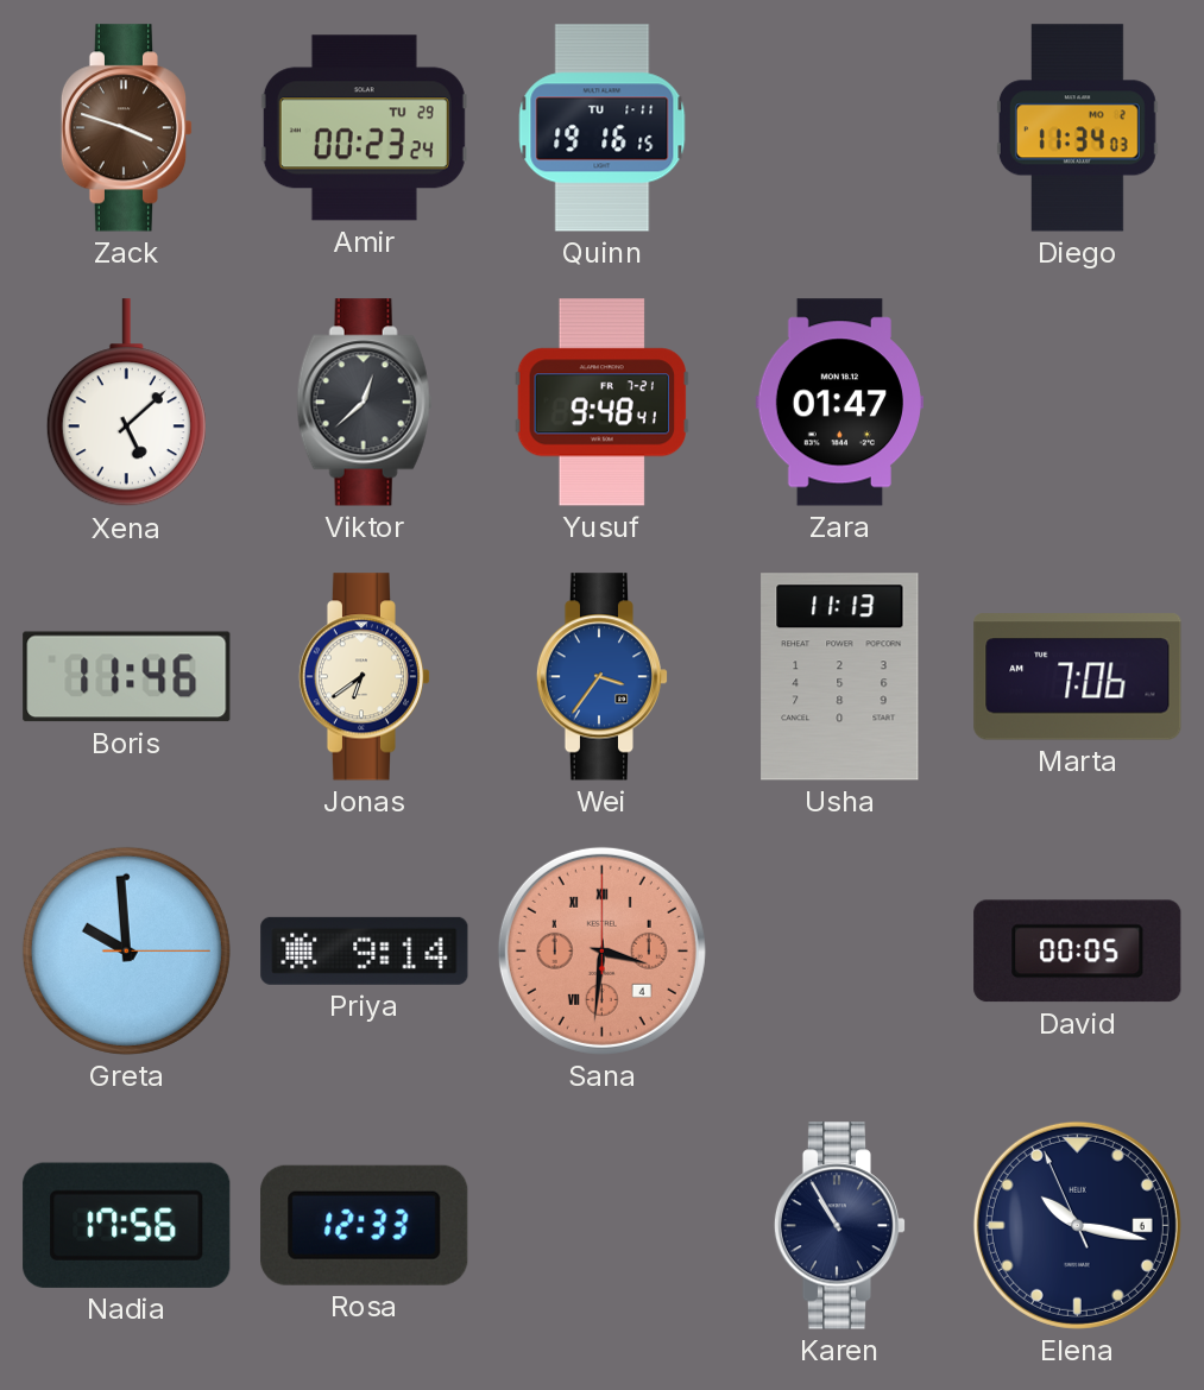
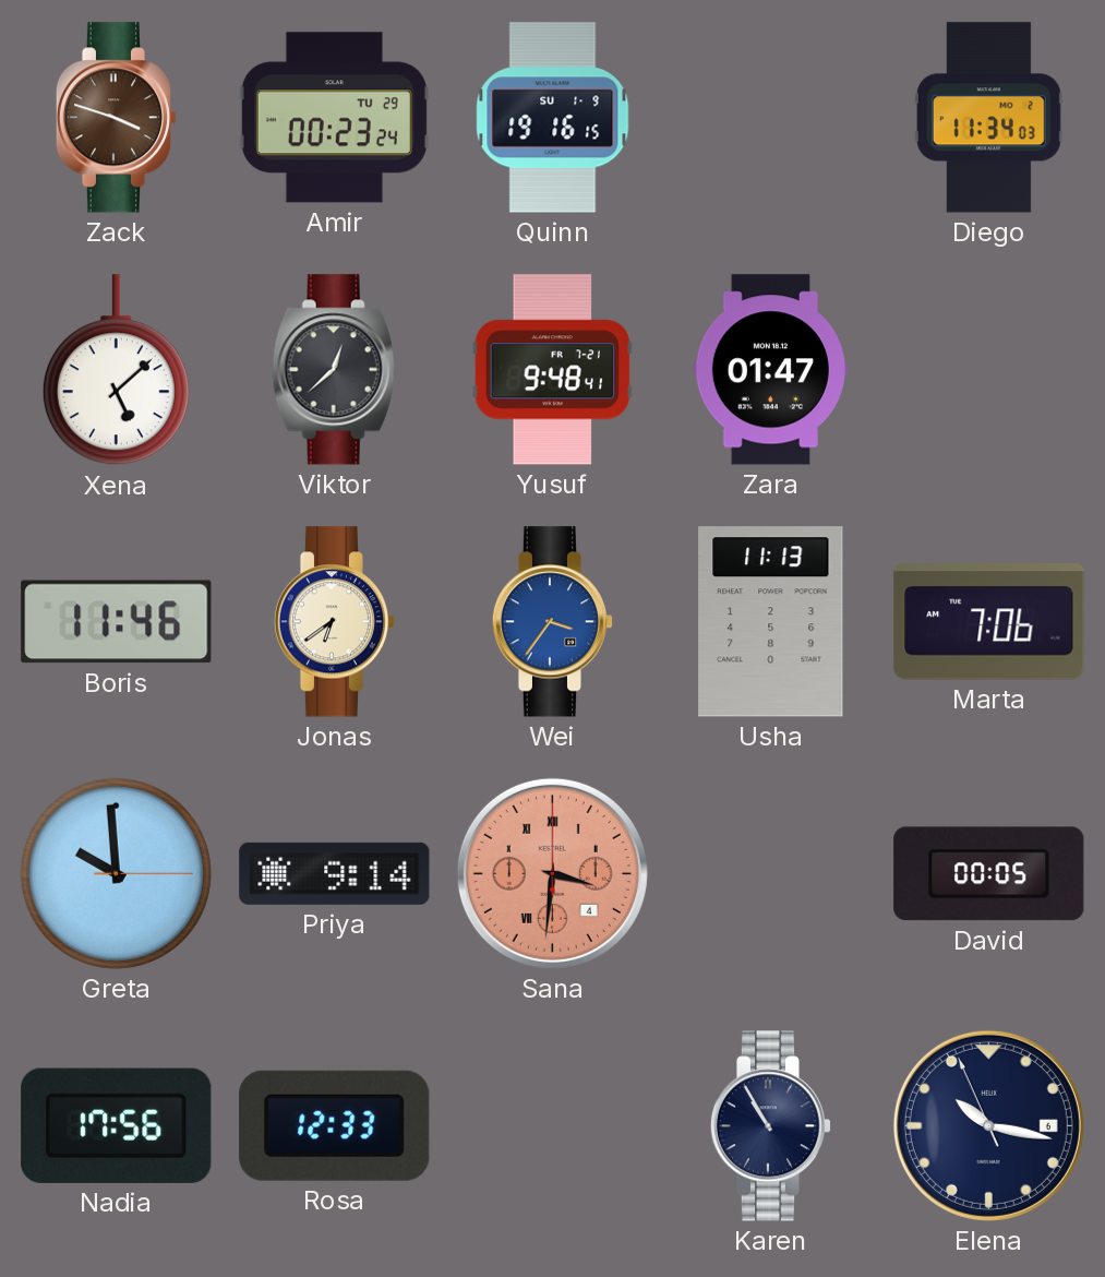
Quinn date: TU 1-11 -> SU 1-9
